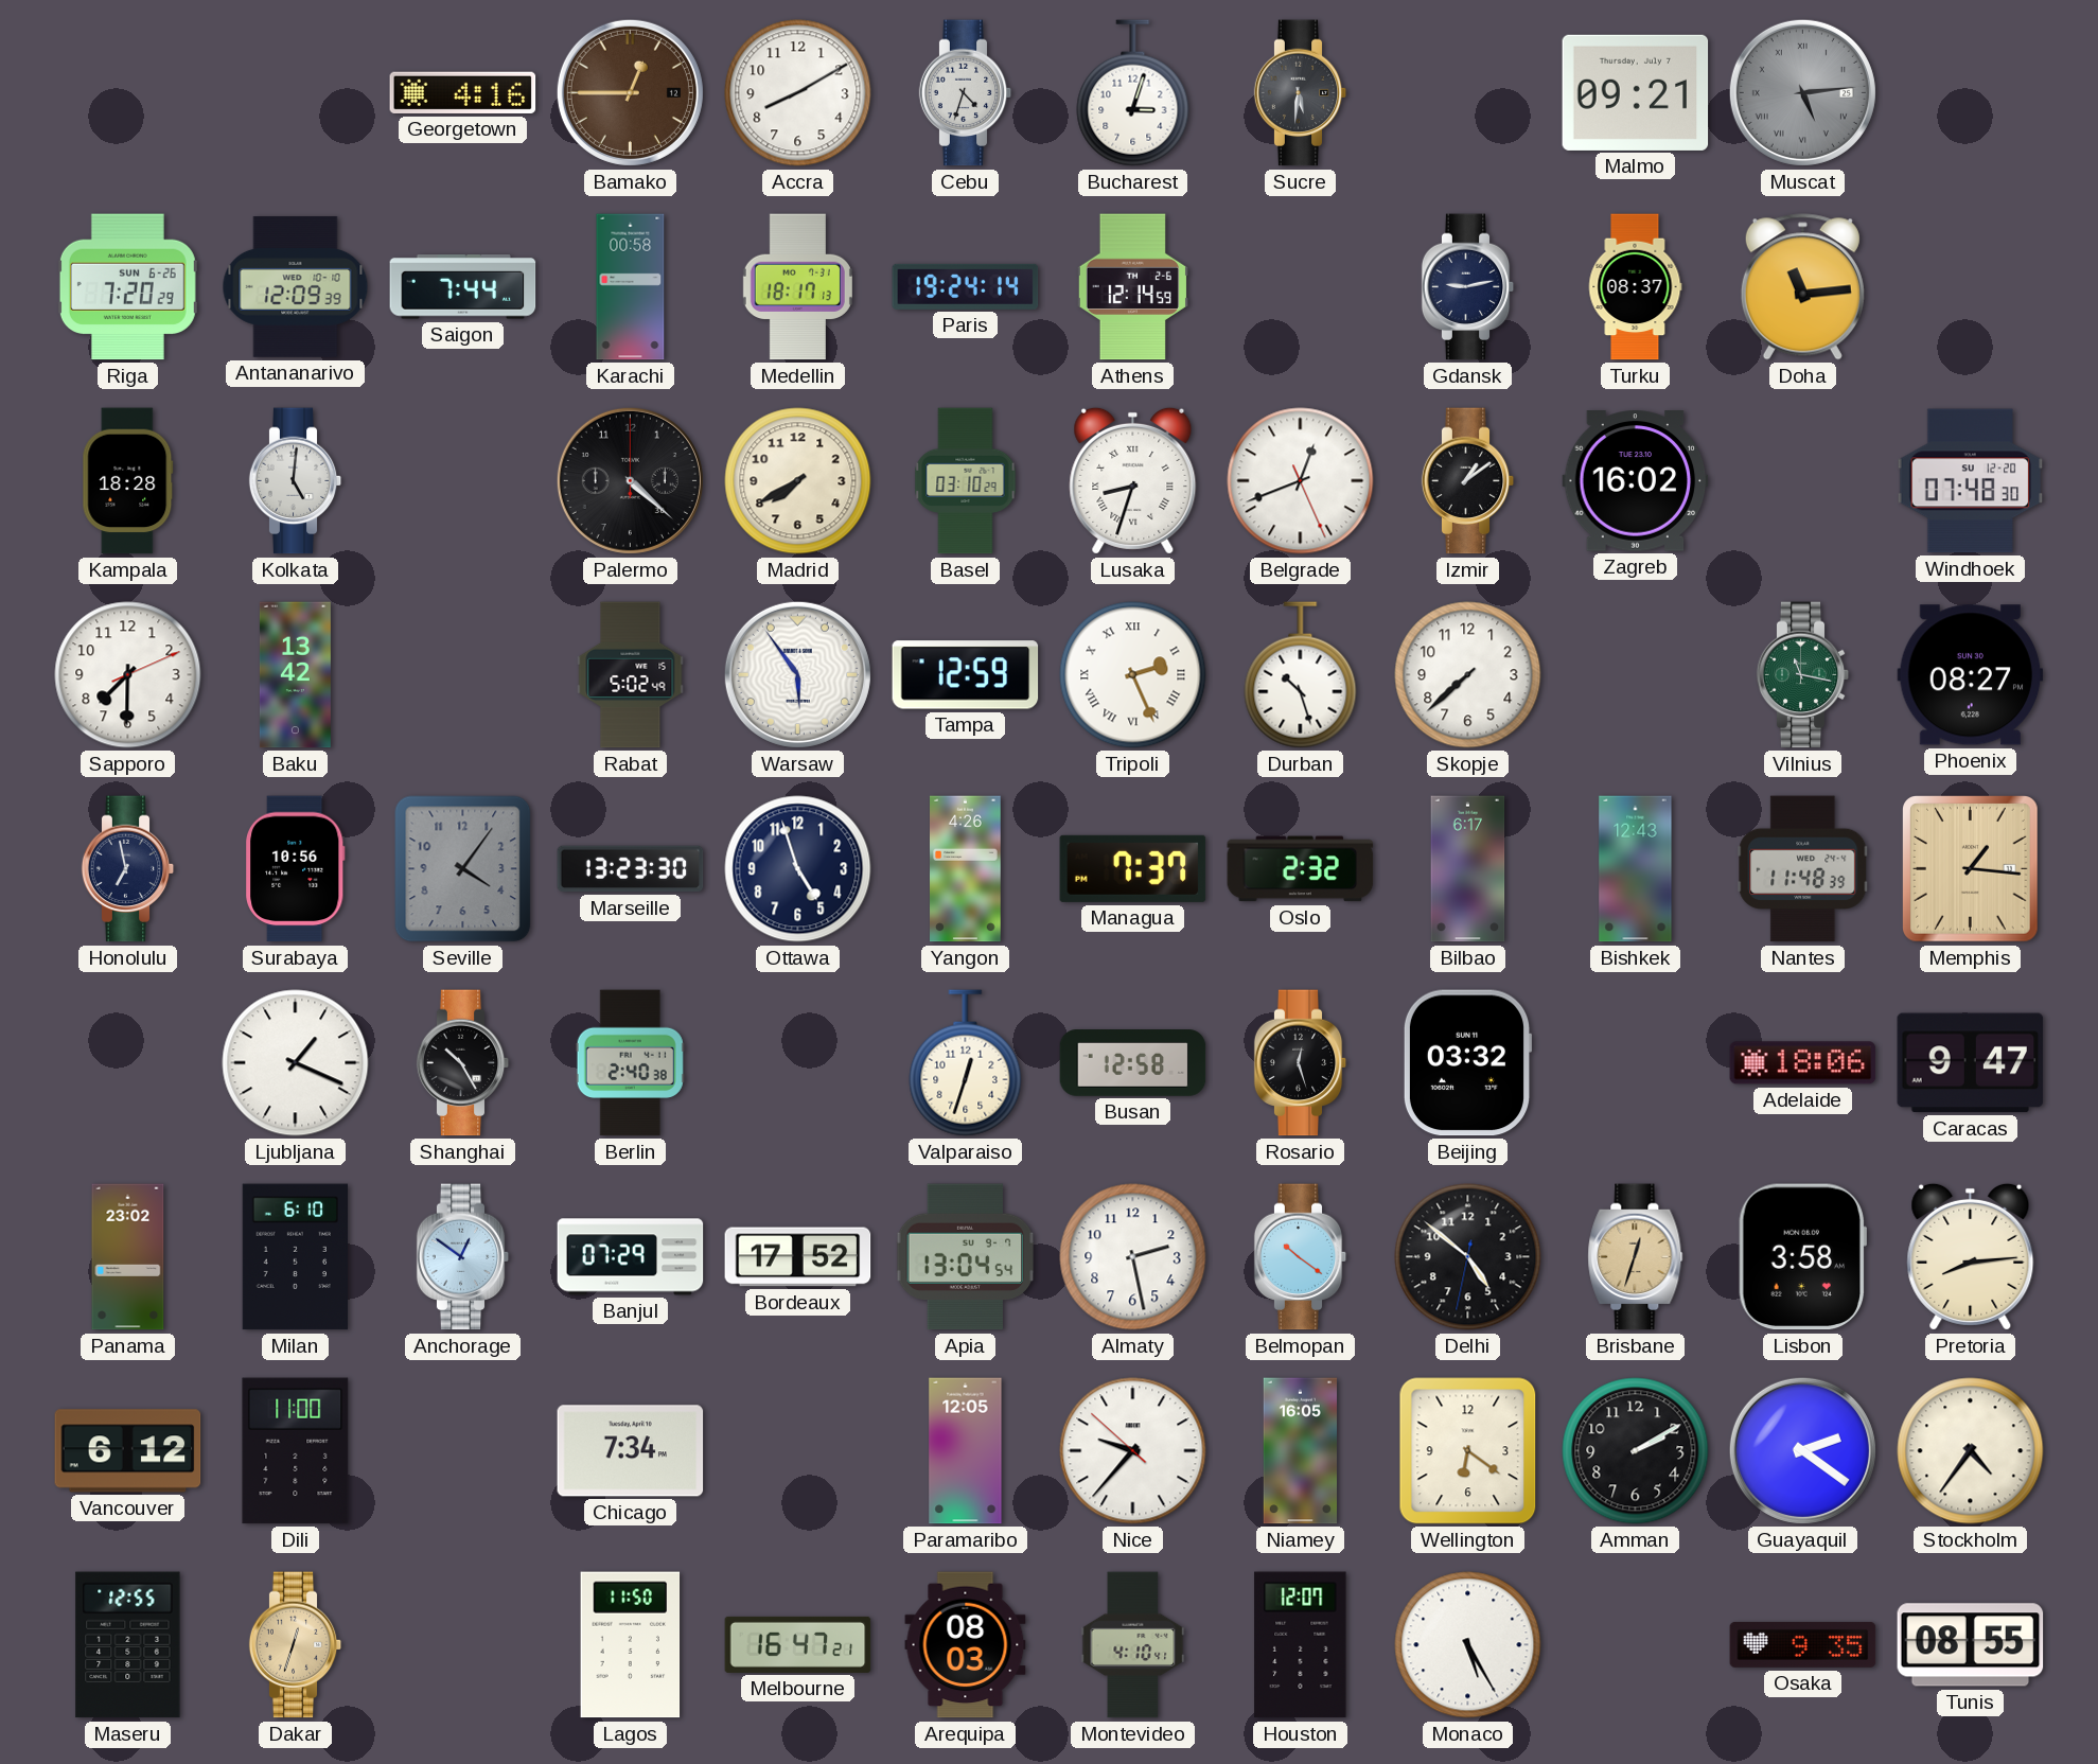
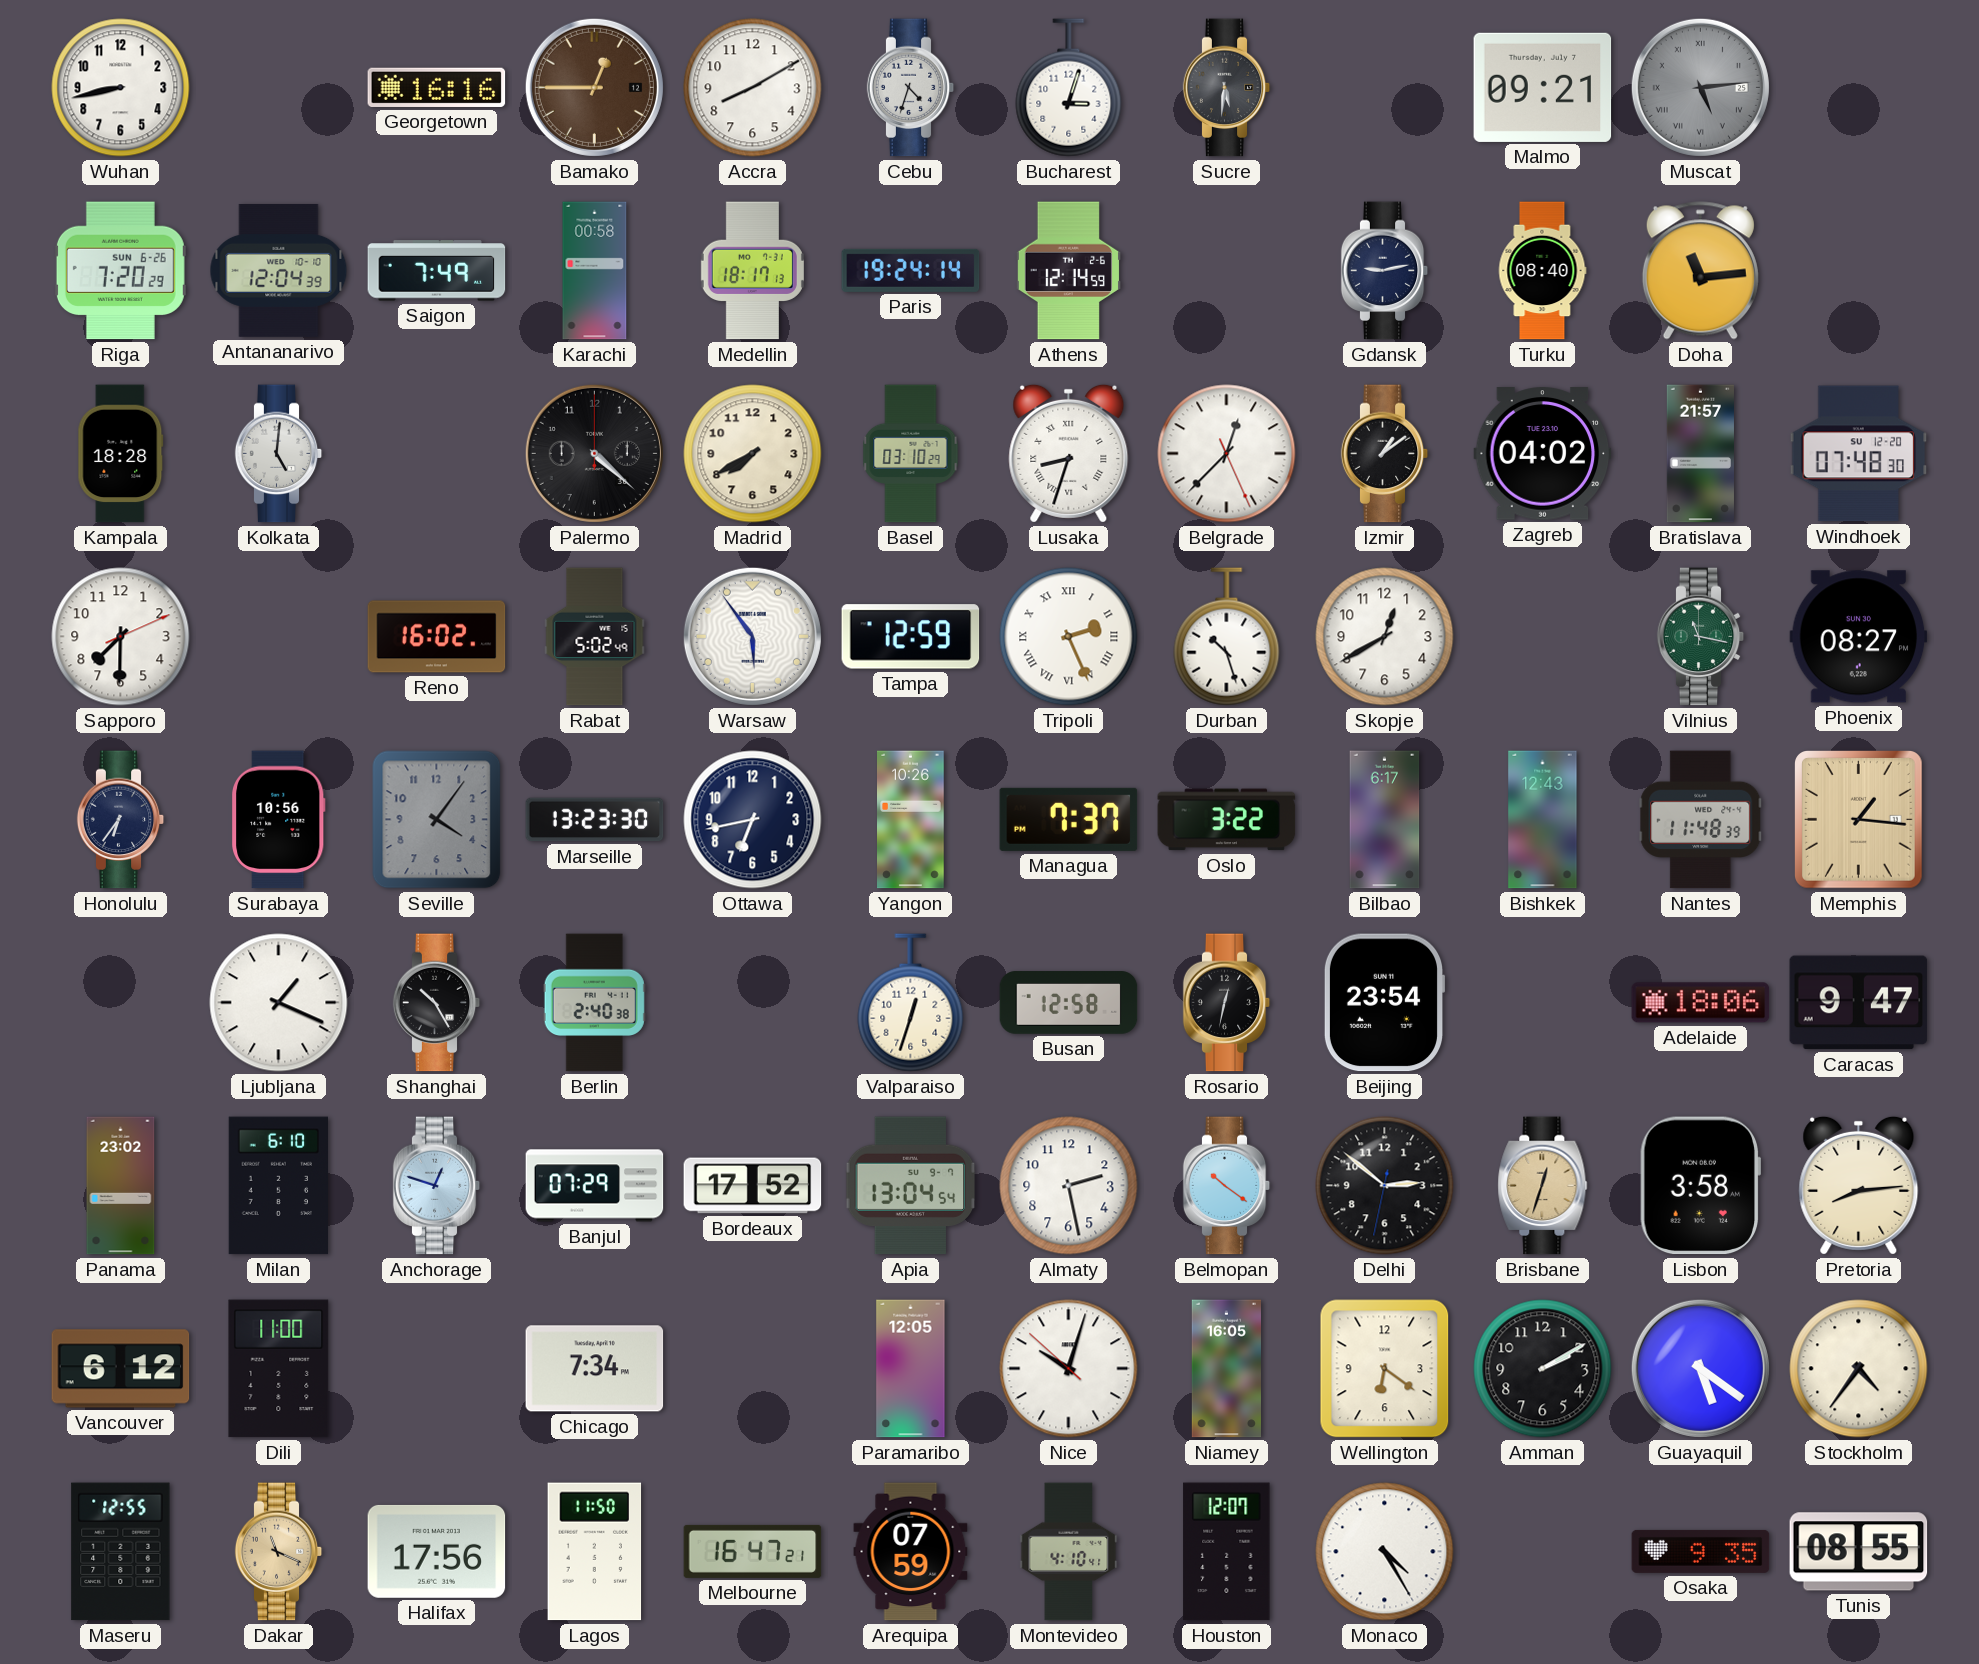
Wuhan: none -> 8:43
Georgetown: 4:16 -> 16:16
Antananarivo: 12:09 -> 12:04
Saigon: 7:44 -> 7:49
Turku: 08:37 -> 08:40
Belgrade: 12:41 -> 12:37
Zagreb: 16:02 -> 04:02
Bratislava: none -> 21:57
Baku: 13:42 -> none
Reno: none -> 16:02
Skopje: 7:38 -> 12:40
Honolulu: 6:58 -> 6:36
Ottawa: 4:57 -> 6:43
Yangon: 4:26 -> 10:26
Oslo: 2:32 -> 3:22
Rosario: 12:27 -> 12:32
Beijing: 03:32 -> 23:54
Anchorage: 12:51 -> 12:48
Delhi: 4:51 -> 2:51
Nice: 9:36 -> 10:02
Guayaquil: 2:21 -> 5:21
Dakar: 12:33 -> 11:19
Halifax: none -> 17:56
Arequipa: 08:03 -> 07:59
Monaco: 5:25 -> 4:25
